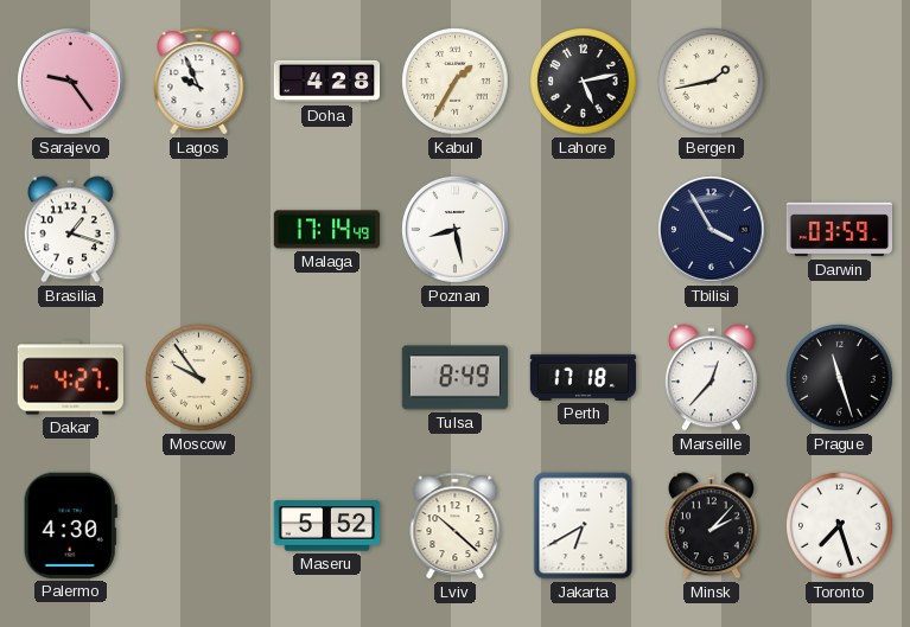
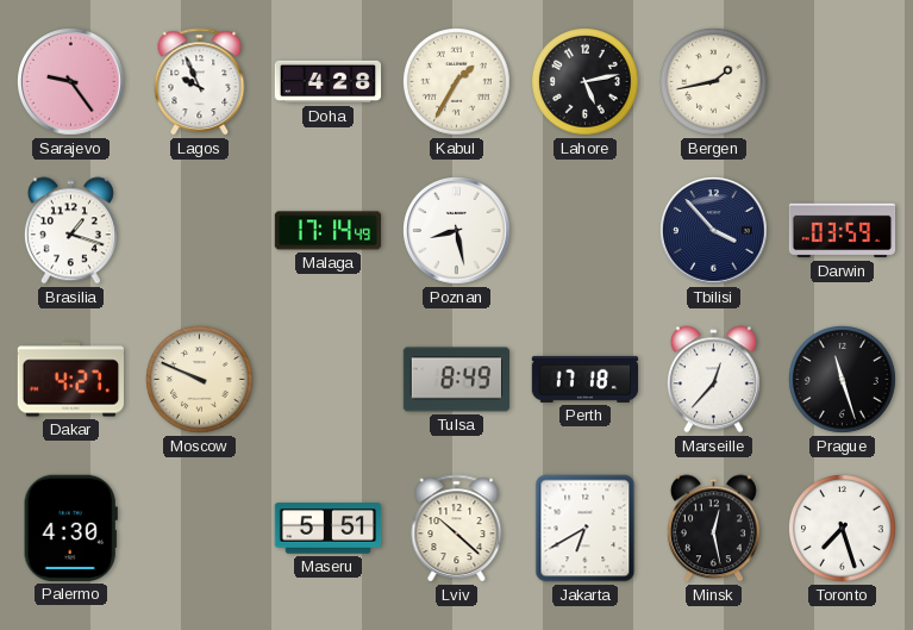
Tbilisi: 3:55 -> 3:53
Moscow: 9:54 -> 9:49
Maseru: 5:52 -> 5:51
Minsk: 2:07 -> 12:28
